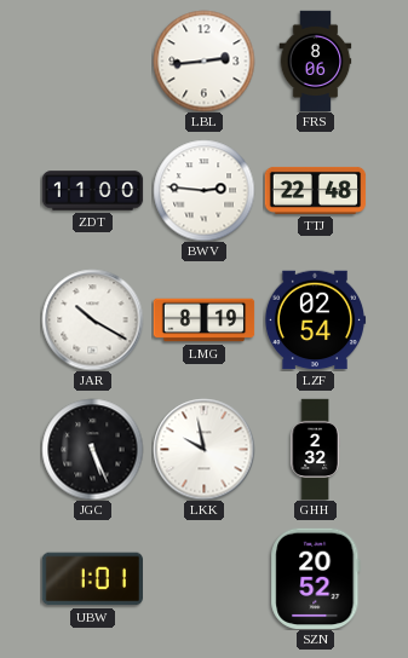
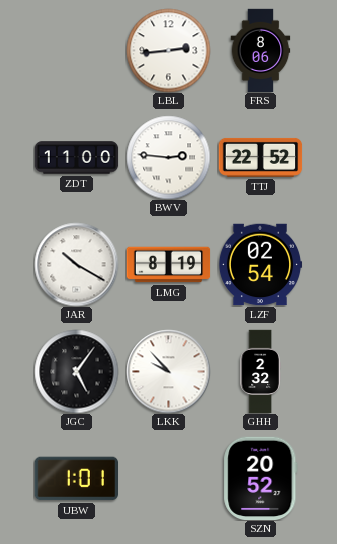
TTJ: 22:48 -> 22:52
JGC: 5:26 -> 5:06
LKK: 9:58 -> 9:53
